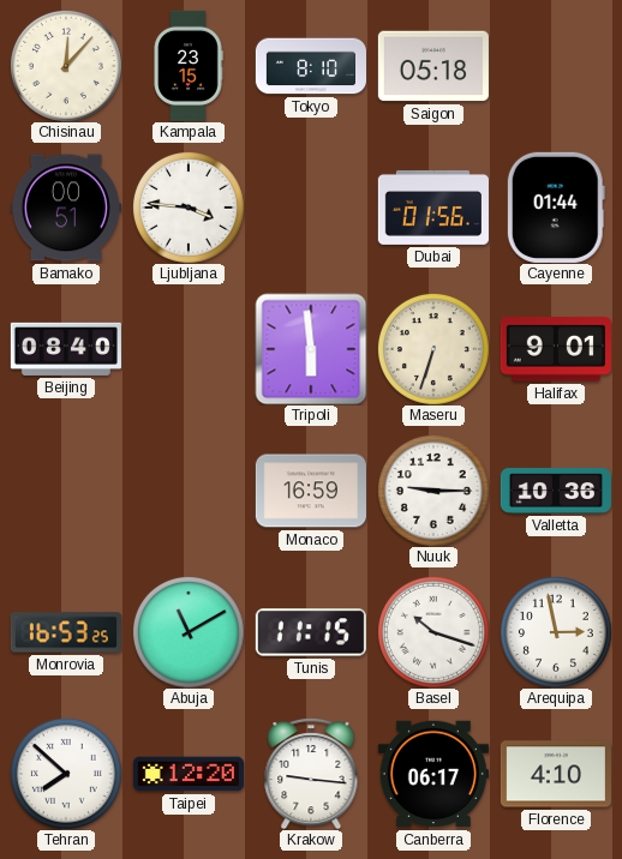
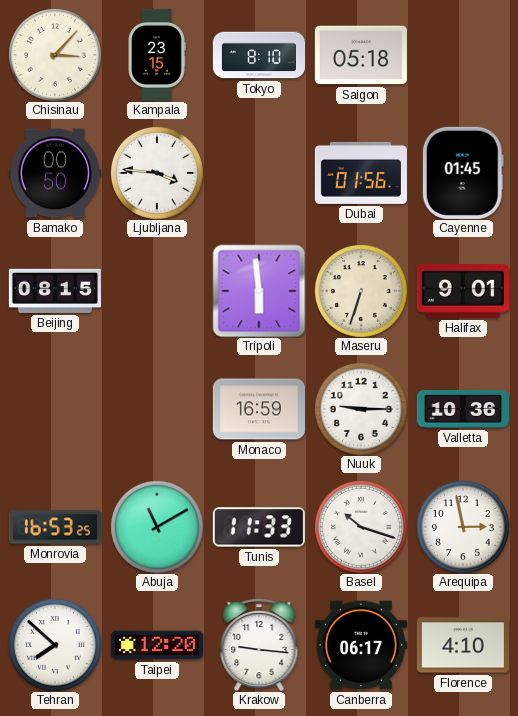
Chisinau: 12:07 -> 3:07
Bamako: 00:51 -> 00:50
Cayenne: 01:44 -> 01:45
Beijing: 08:40 -> 08:15
Tunis: 11:15 -> 11:33
